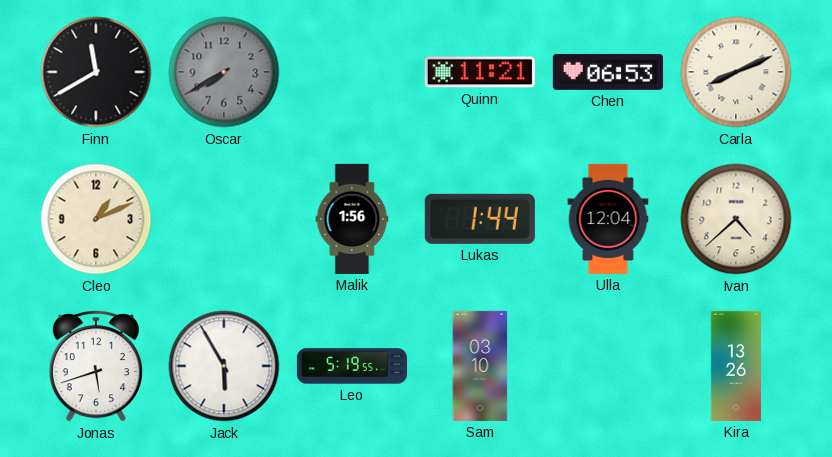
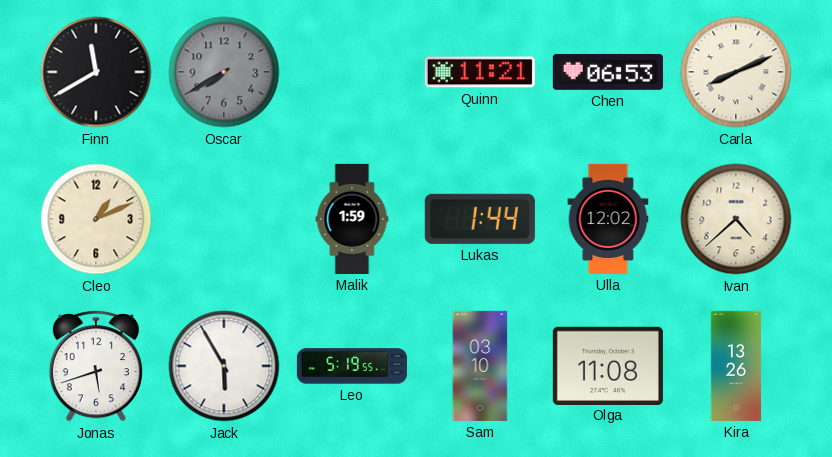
Malik: 1:56 -> 1:59
Ulla: 12:04 -> 12:02
Olga: none -> 11:08
